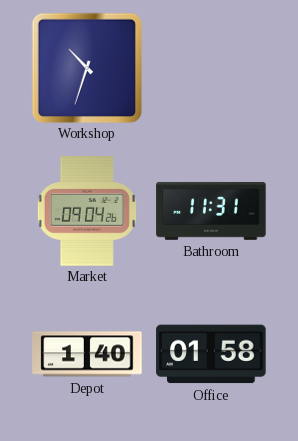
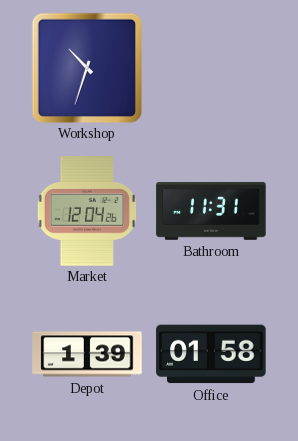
Market: 09:04 -> 12:04
Depot: 1:40 -> 1:39
